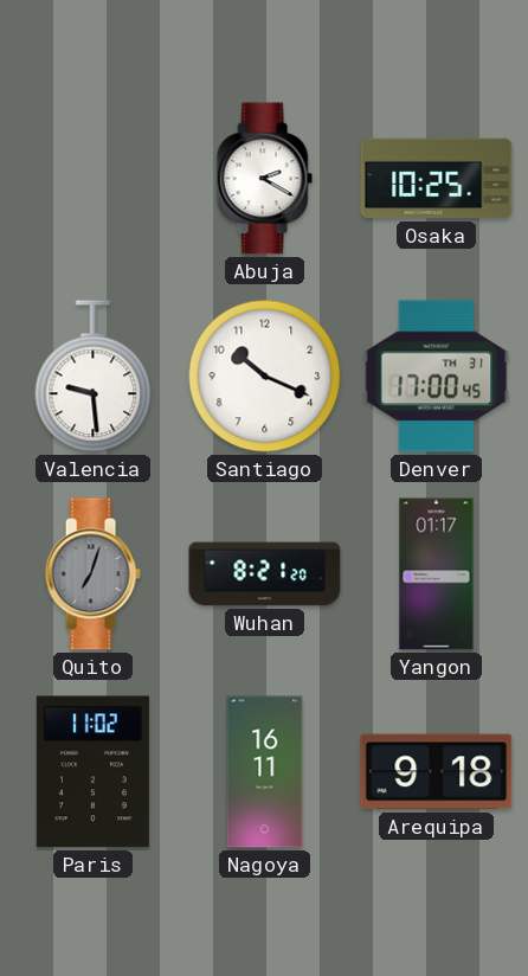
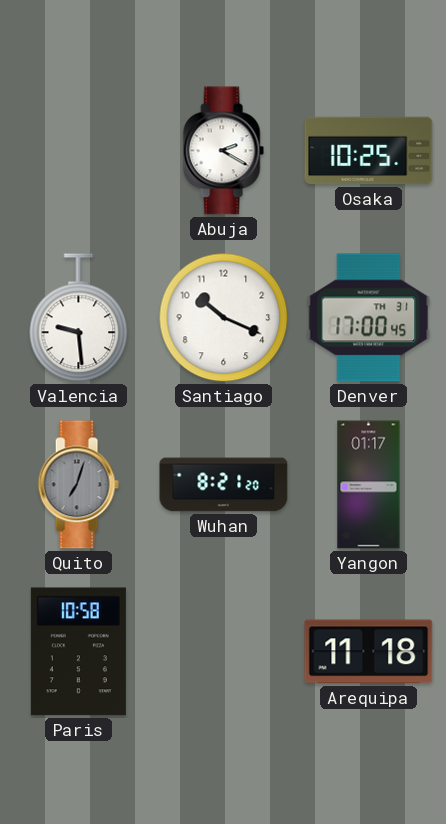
Paris: 11:02 -> 10:58
Nagoya: 16:11 -> none
Arequipa: 9:18 -> 11:18
